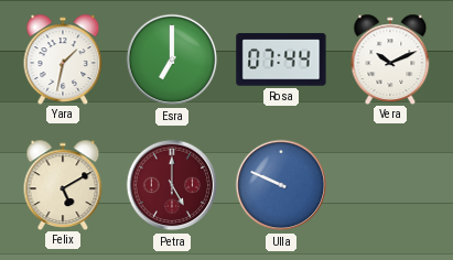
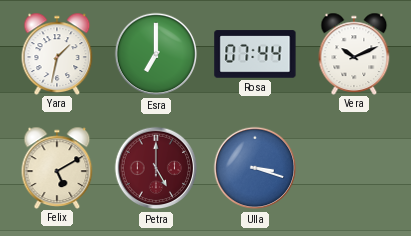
Ulla: 9:49 -> 3:18
